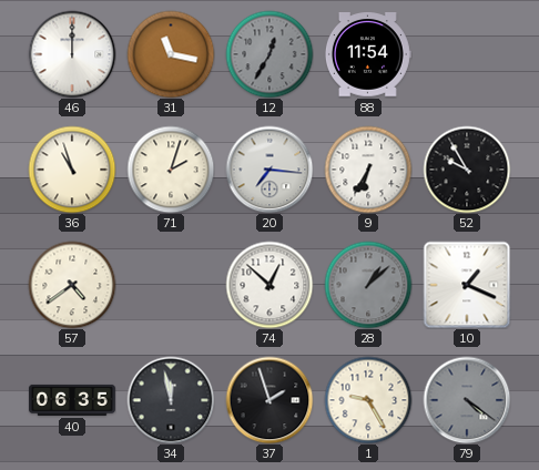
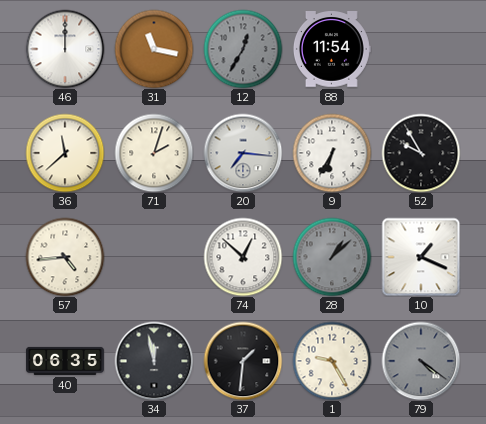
36: 10:57 -> 11:38
57: 4:39 -> 4:44
37: 1:57 -> 1:31
